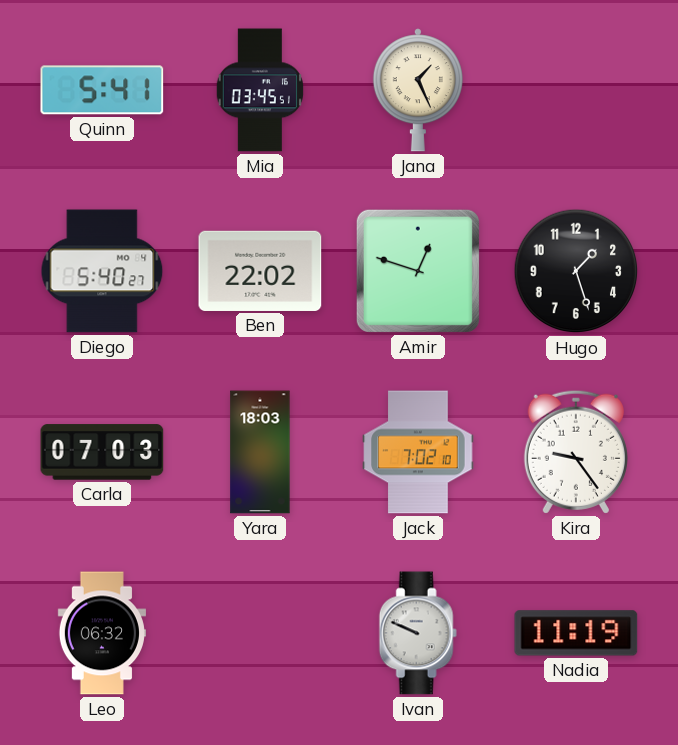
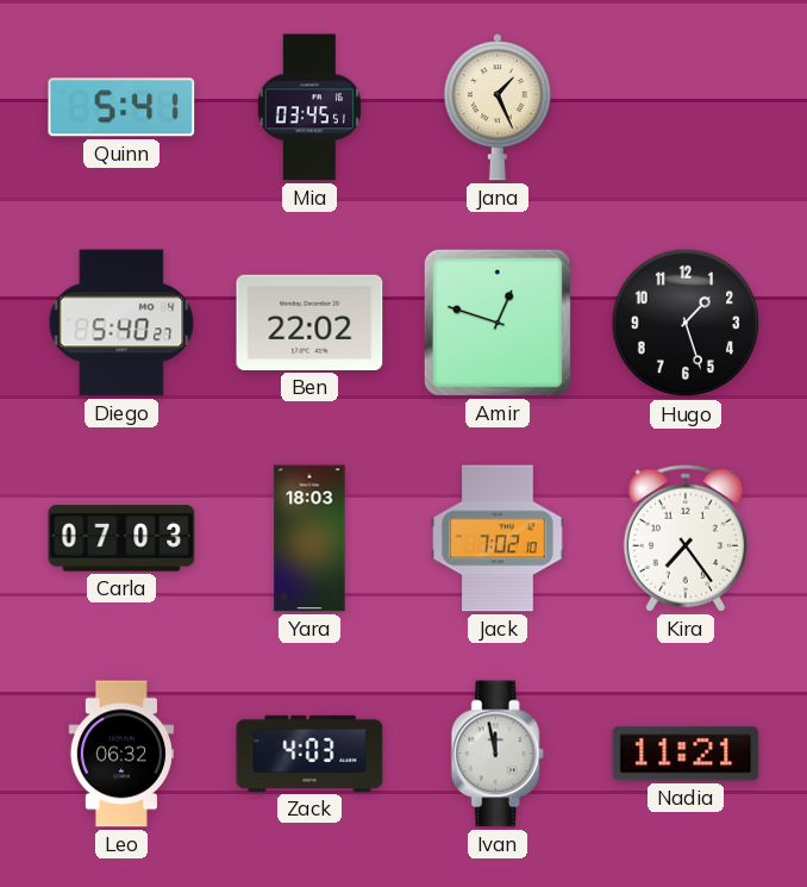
Kira: 9:24 -> 7:24
Zack: none -> 4:03
Ivan: 9:49 -> 11:58
Nadia: 11:19 -> 11:21
